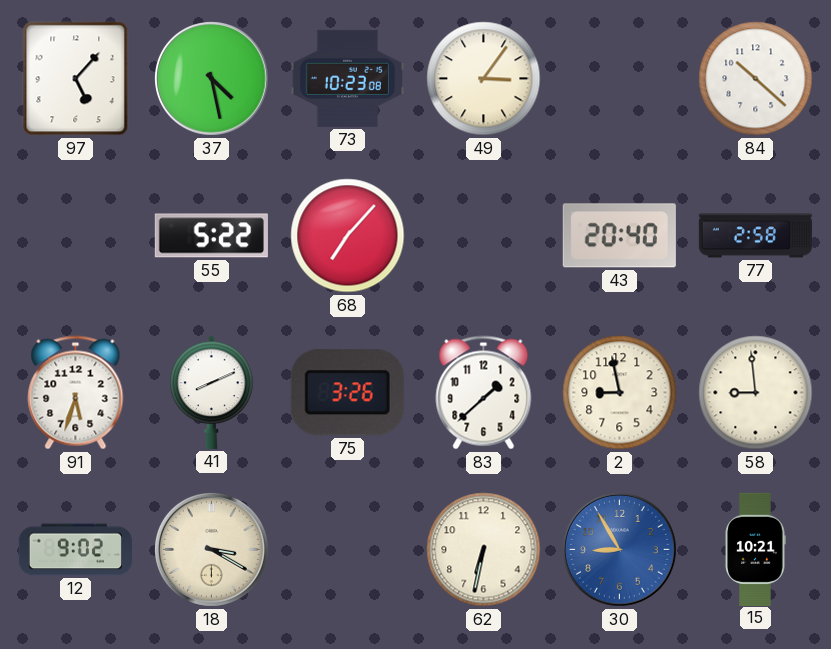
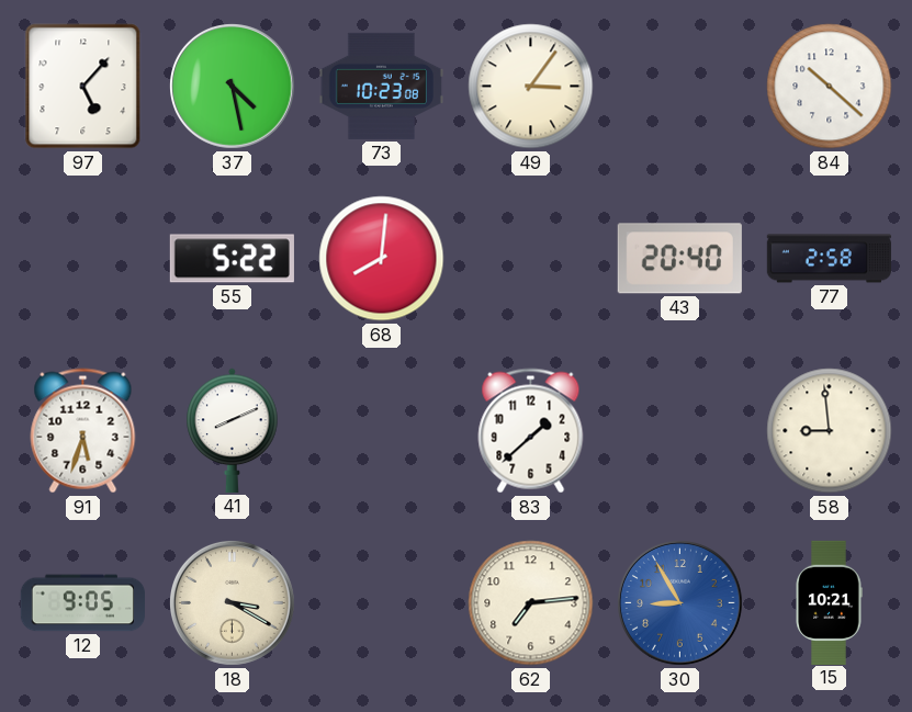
68: 7:07 -> 8:01
75: 3:26 -> none
2: 8:58 -> none
12: 9:02 -> 9:05
62: 6:32 -> 7:14
